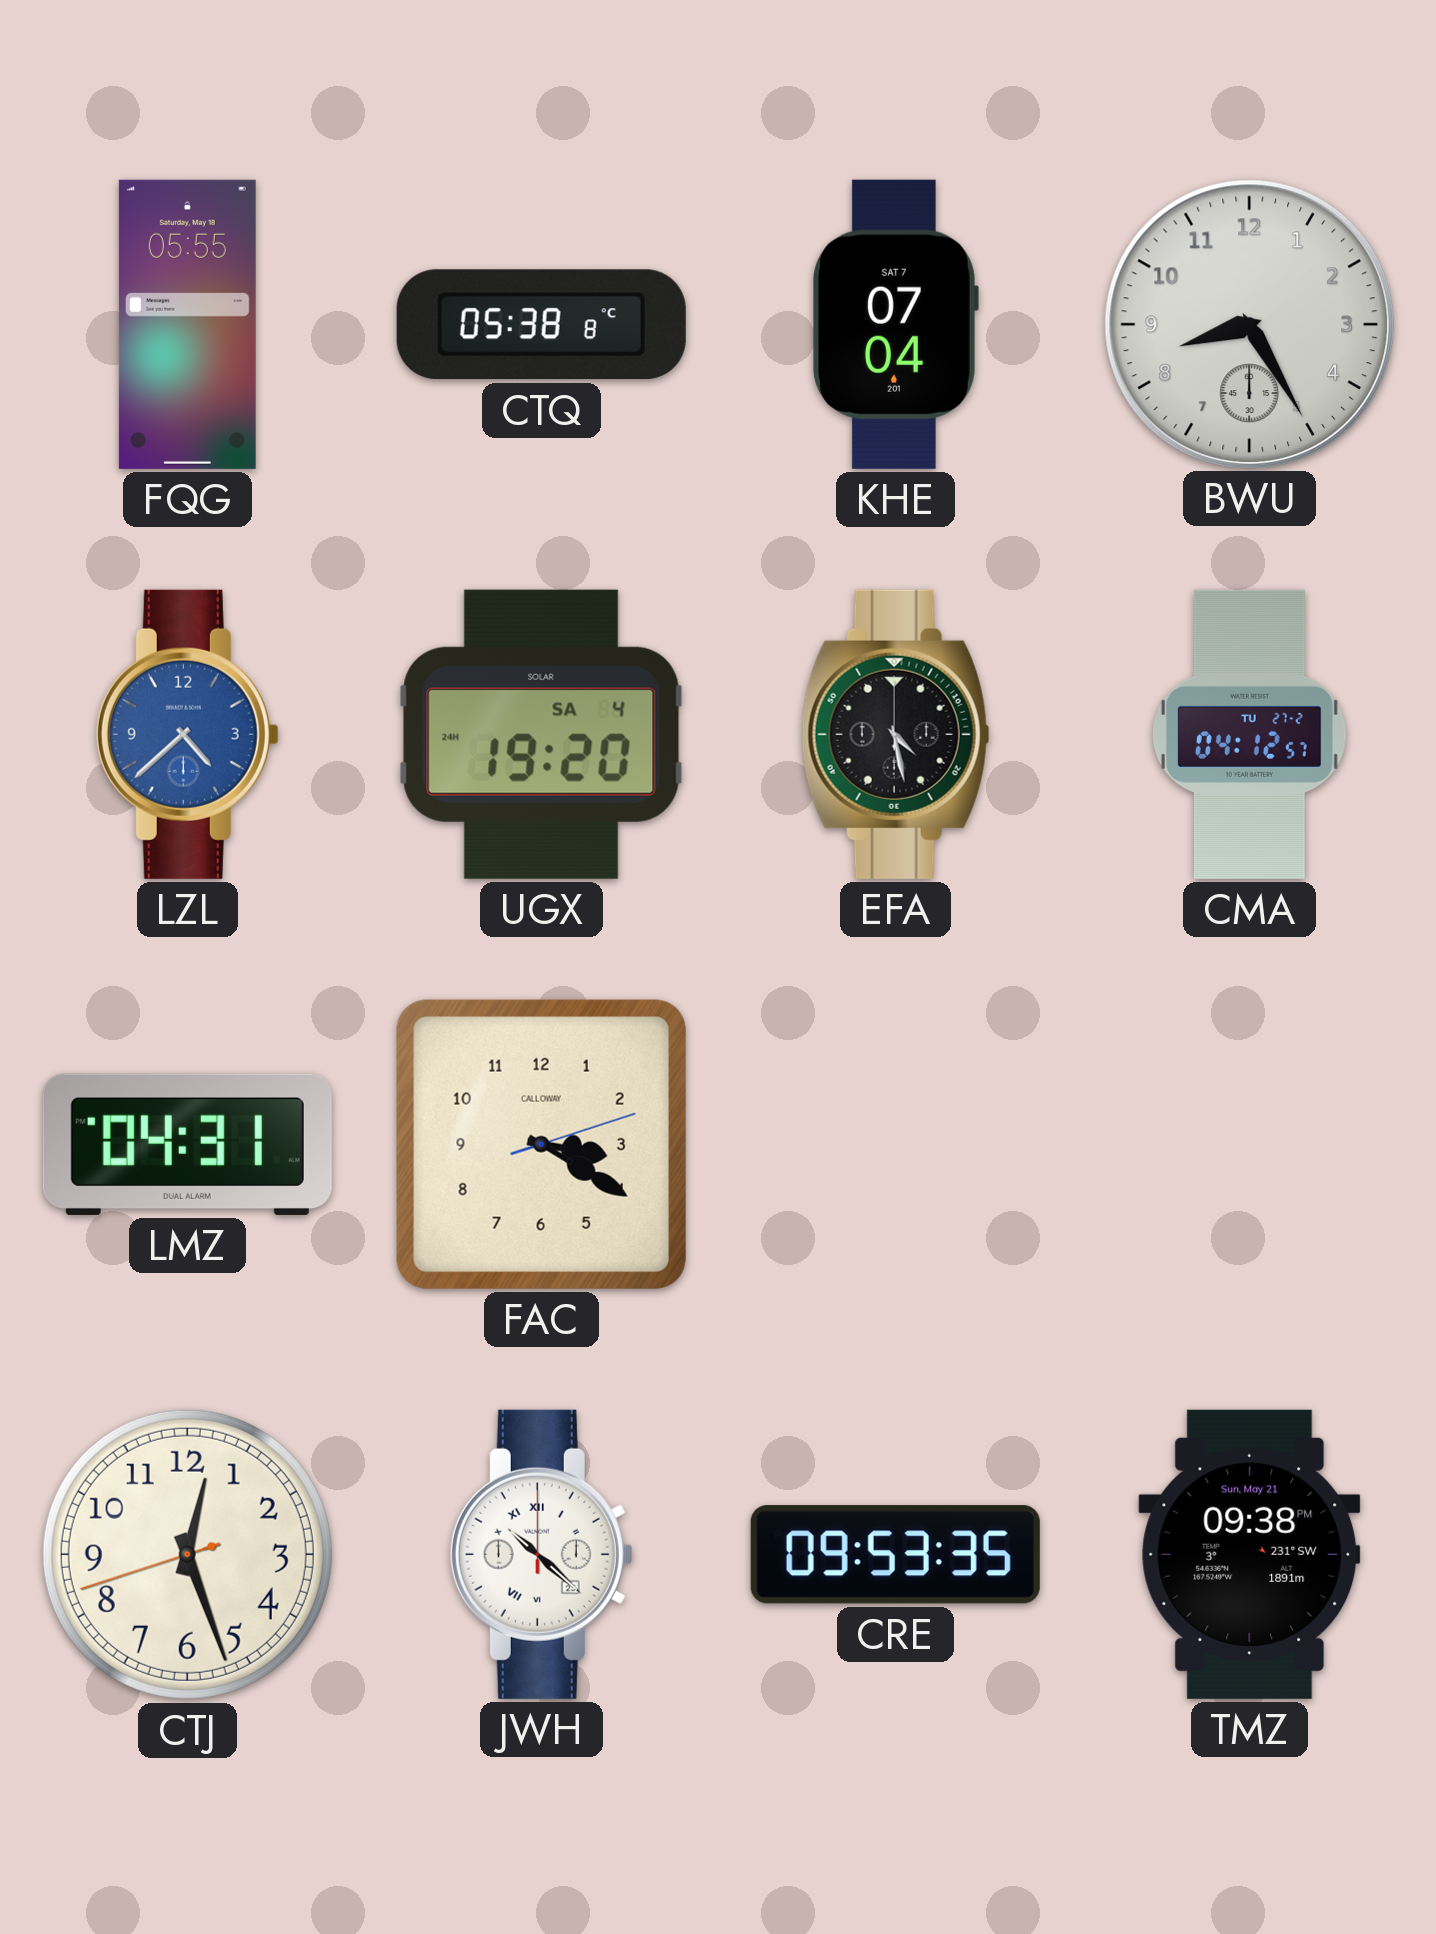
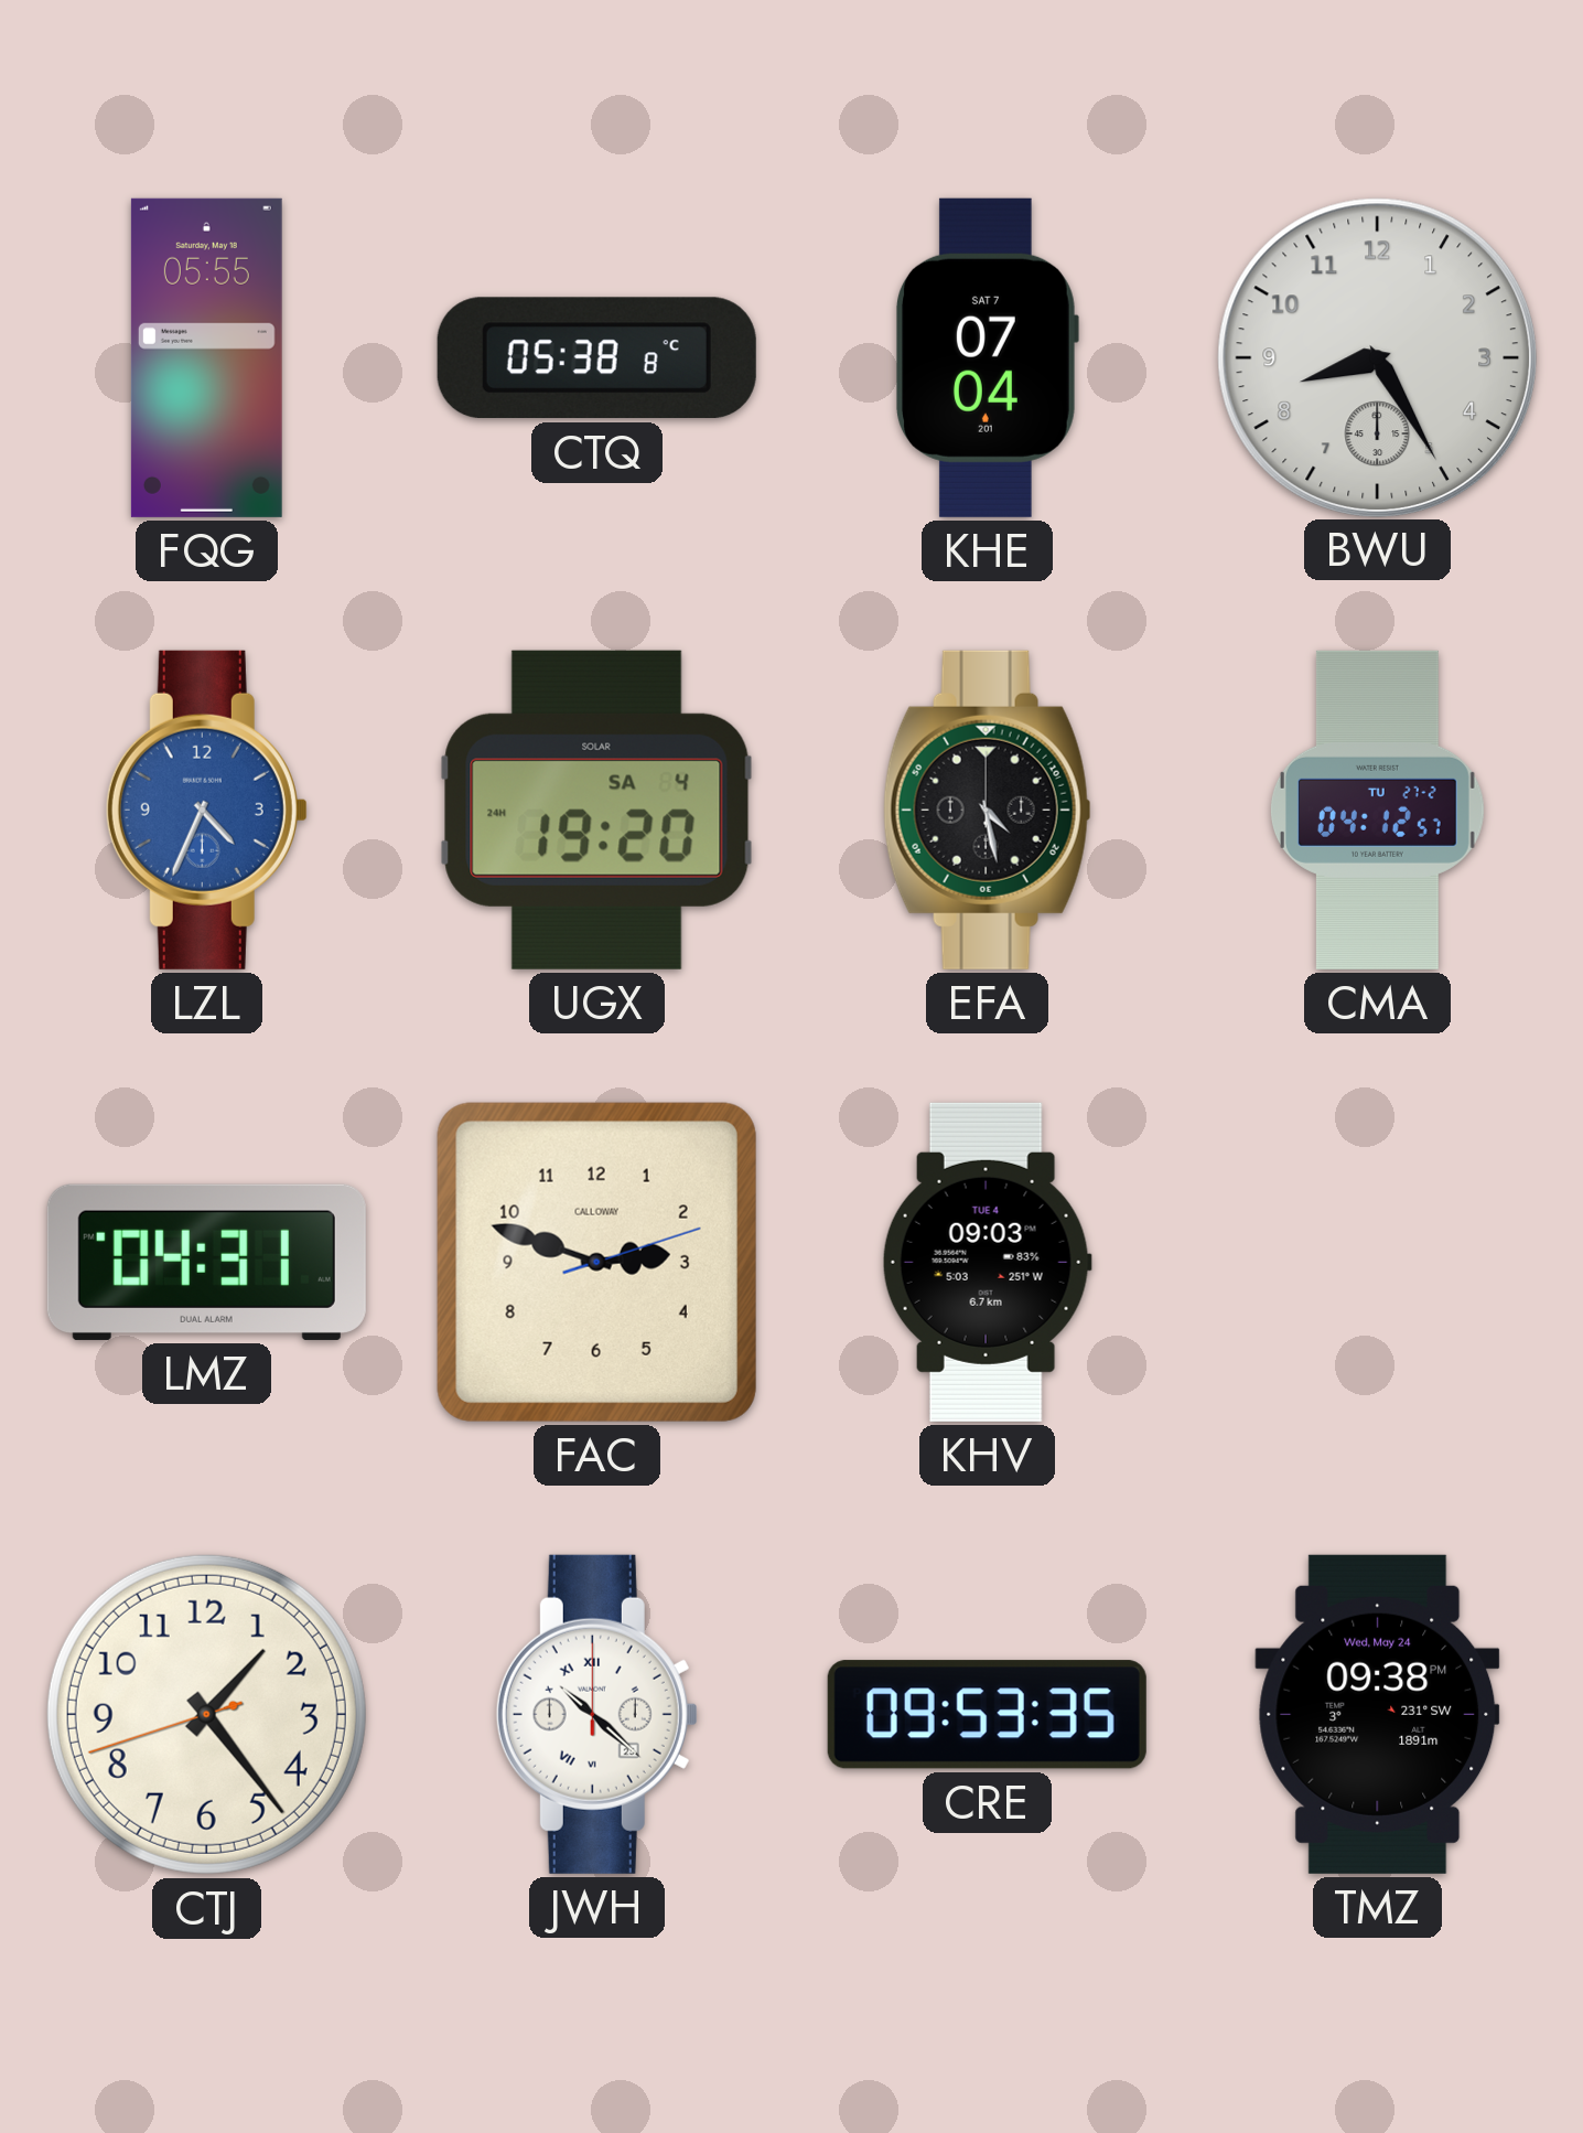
LZL: 4:38 -> 4:34
FAC: 3:20 -> 2:48
KHV: none -> 09:03
CTJ: 12:26 -> 1:23
TMZ date: Sun, May 21 -> Wed, May 24
